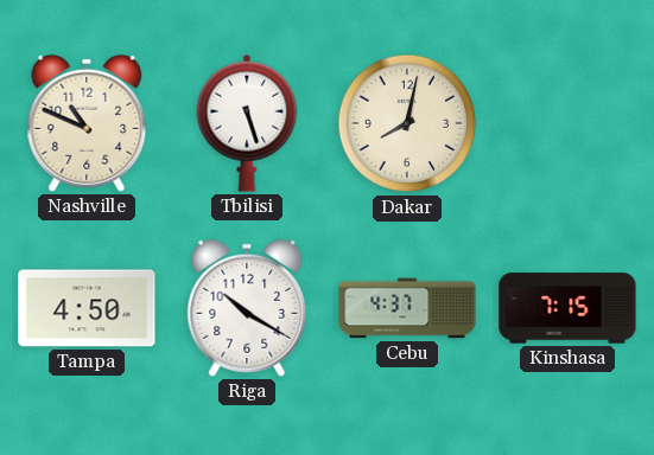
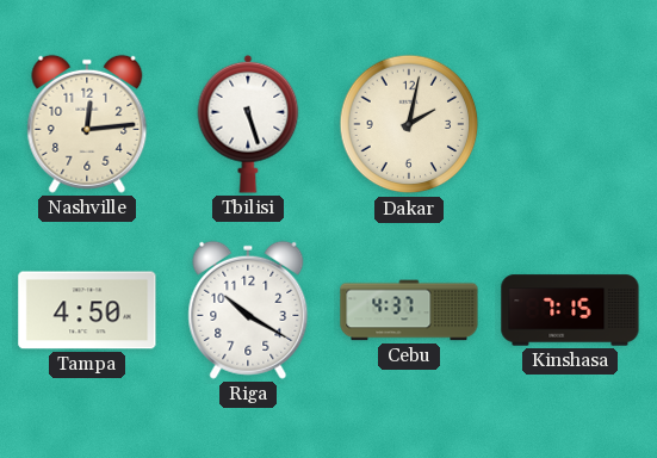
Nashville: 10:49 -> 12:14
Dakar: 8:02 -> 2:02
